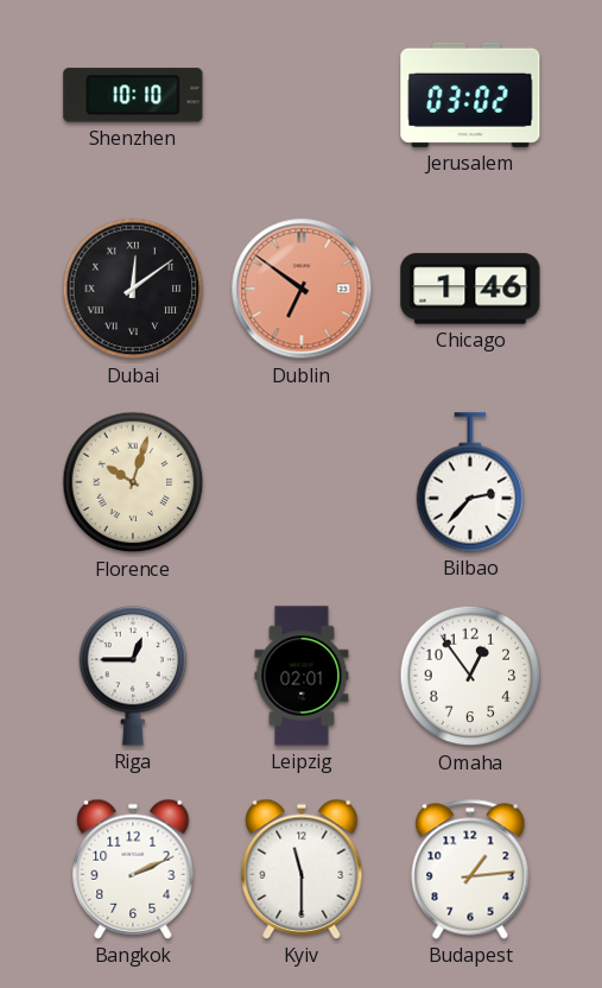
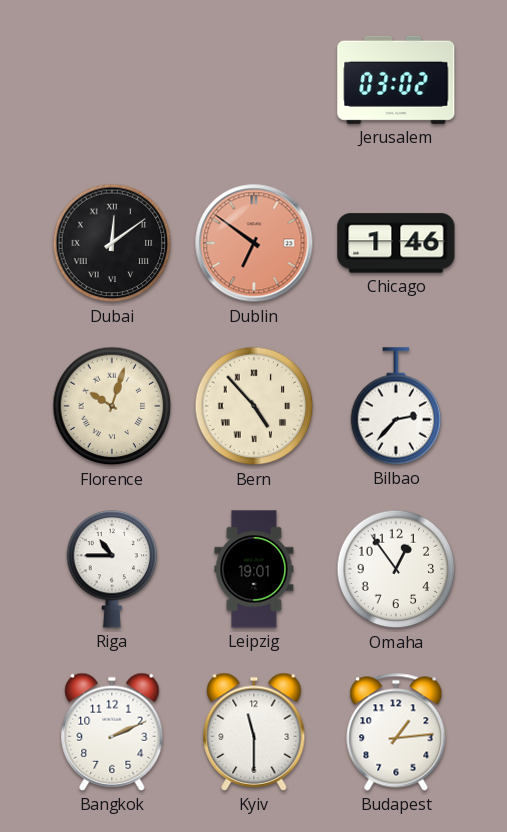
Shenzhen: 10:10 -> none
Bern: none -> 4:53
Riga: 12:45 -> 10:45
Leipzig: 02:01 -> 19:01
